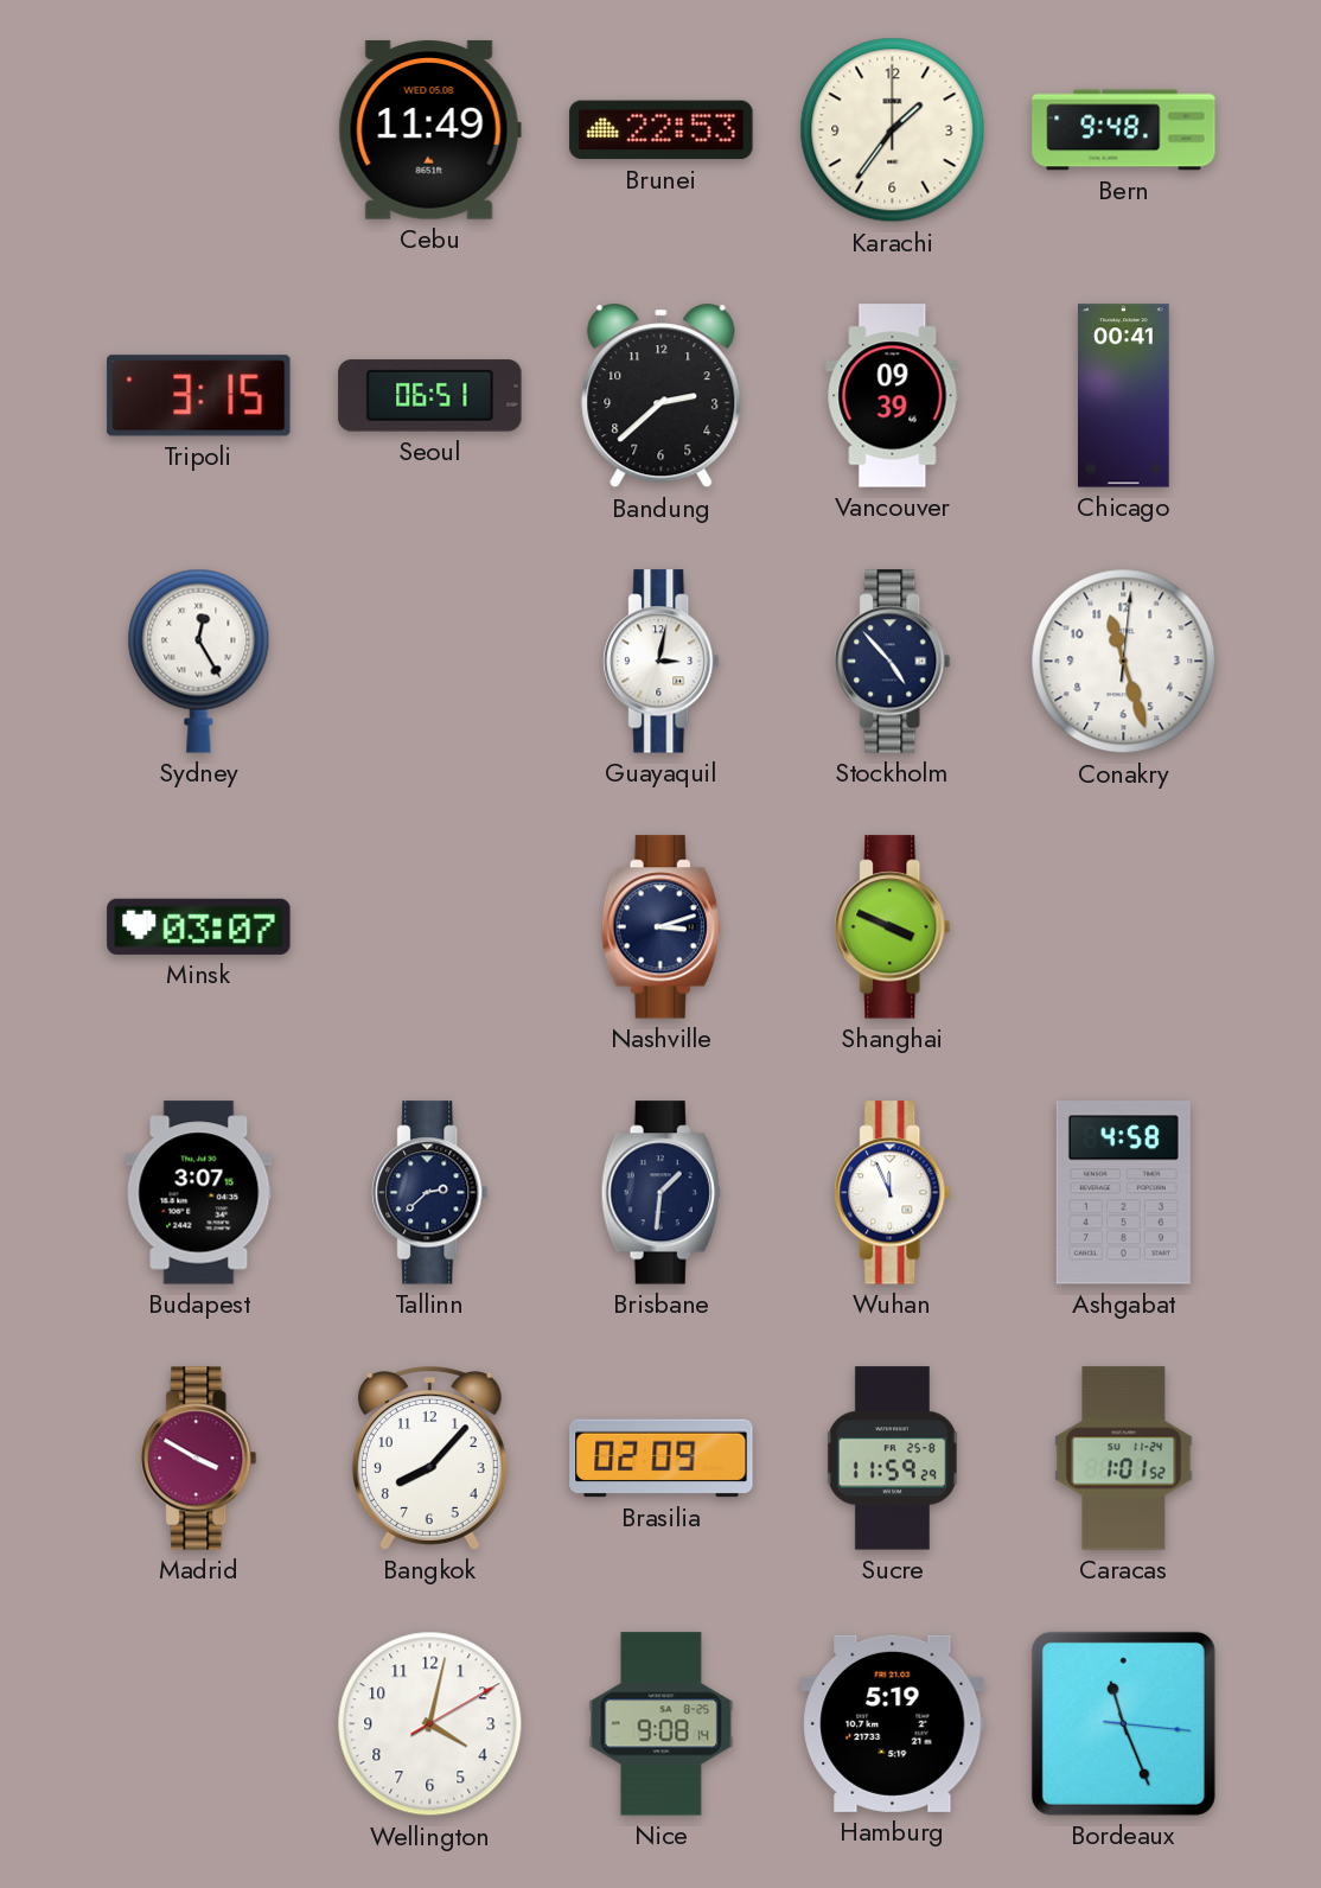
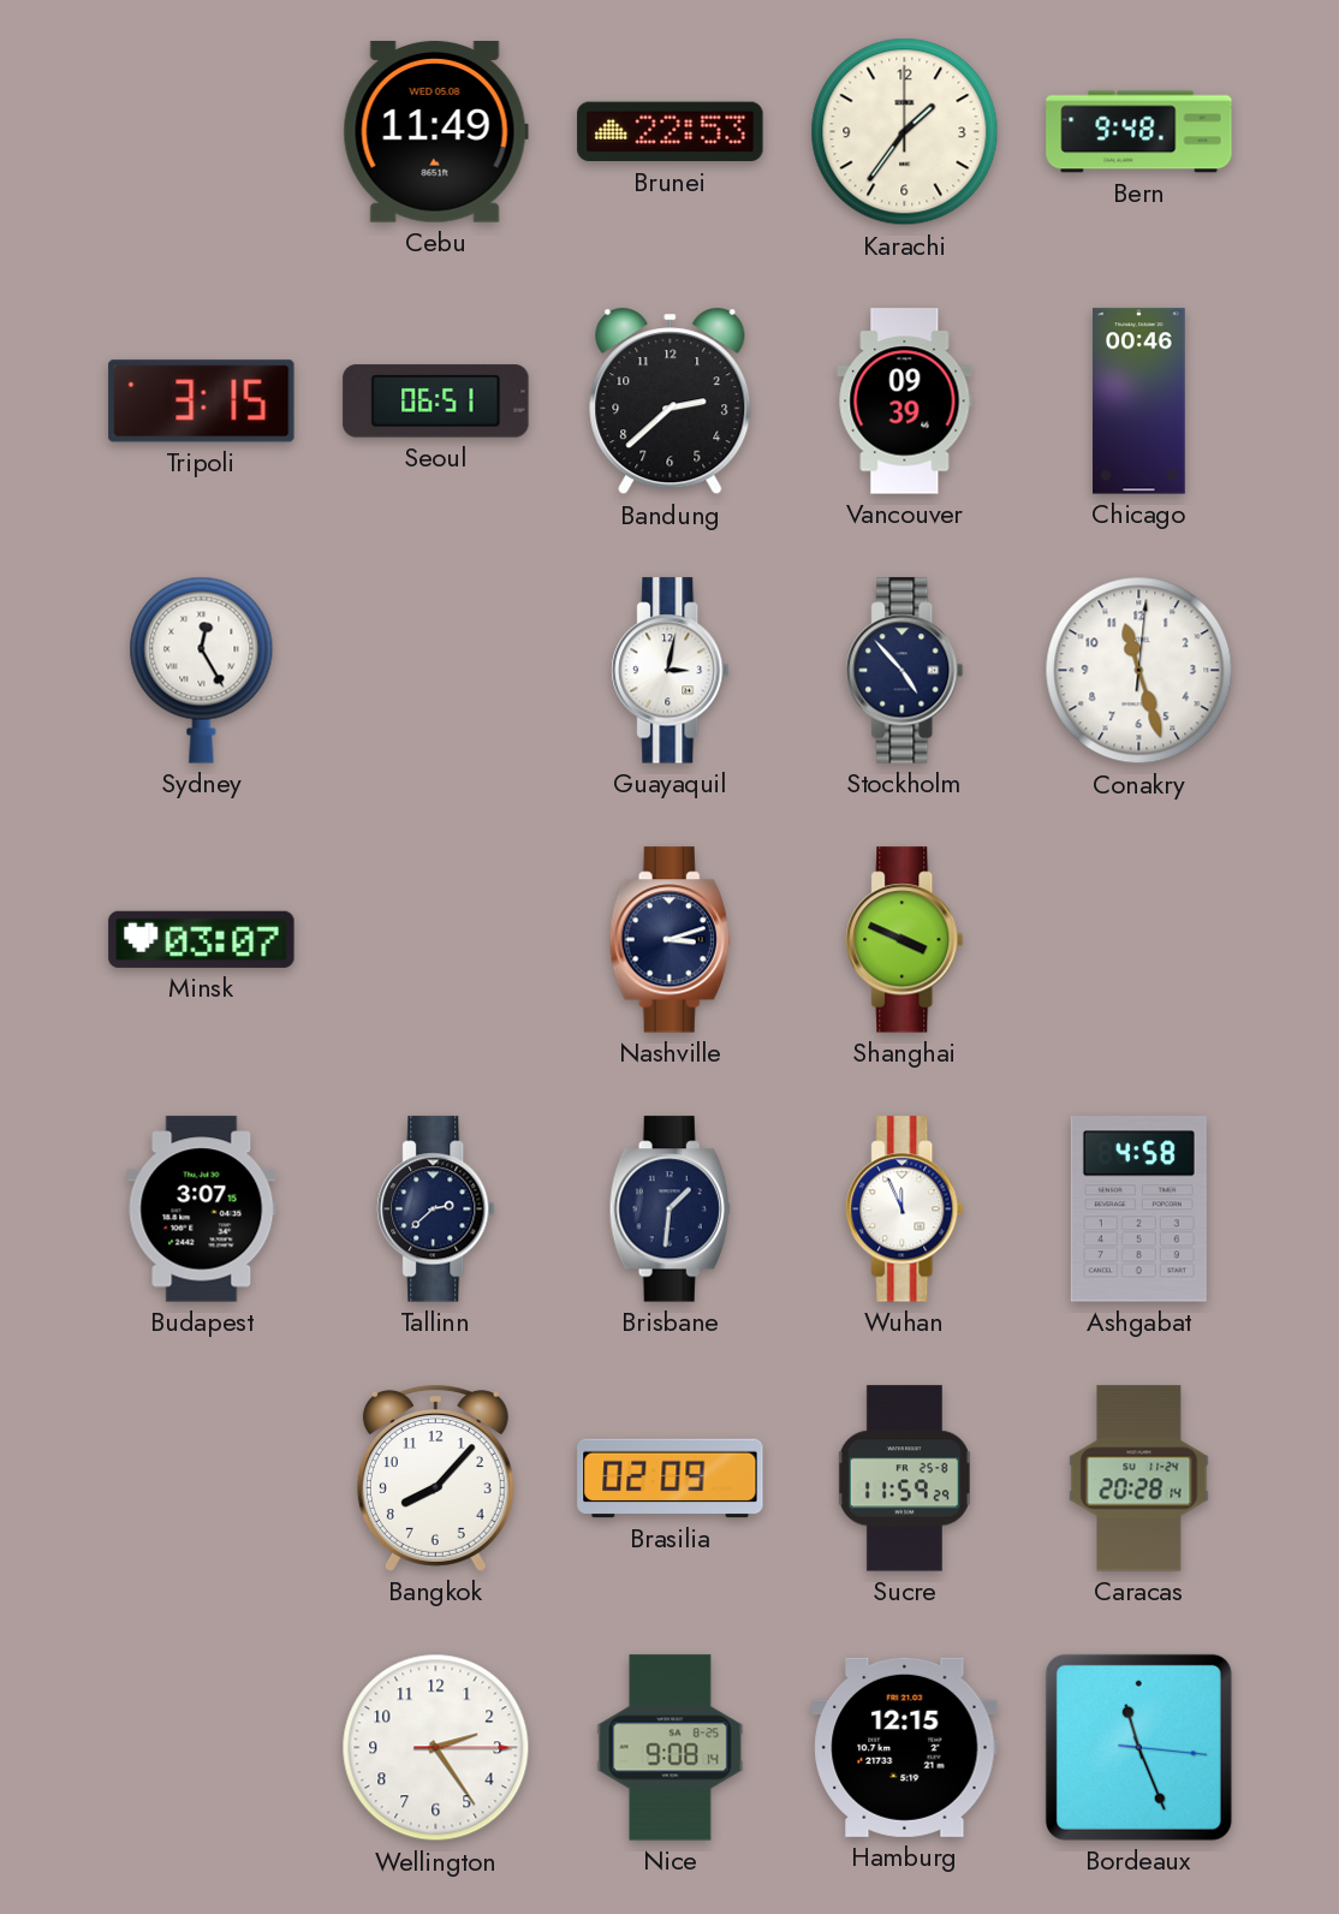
Chicago: 00:41 -> 00:46
Madrid: 3:50 -> none
Caracas: 1:01 -> 20:28
Wellington: 4:02 -> 2:24
Hamburg: 5:19 -> 12:15
